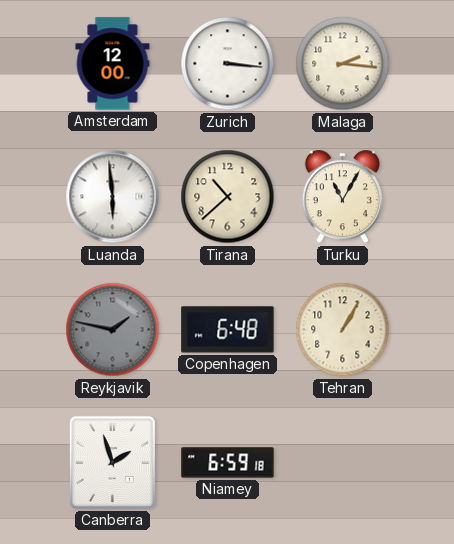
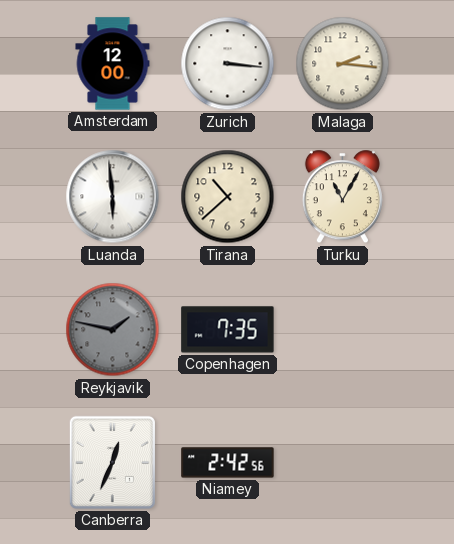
Copenhagen: 6:48 -> 7:35
Tehran: 1:05 -> none
Canberra: 1:57 -> 12:34
Niamey: 6:59 -> 2:42
